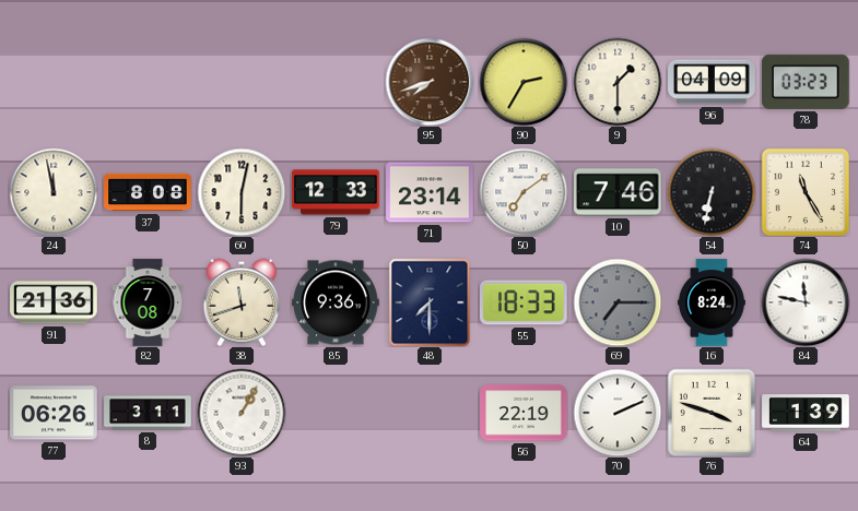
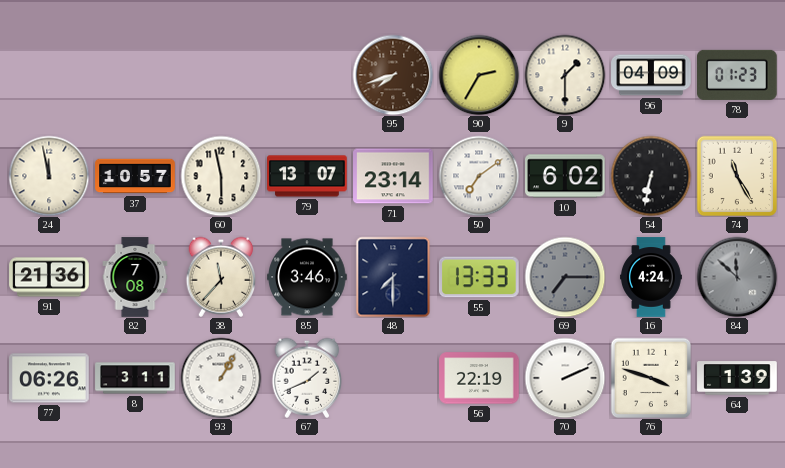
78: 03:23 -> 01:23
37: 8:08 -> 10:57
60: 6:02 -> 5:58
79: 12:33 -> 13:07
10: 7:46 -> 6:02
38: 11:42 -> 11:37
85: 9:36 -> 3:46
55: 18:33 -> 13:33
16: 8:24 -> 4:24
84: 11:47 -> 11:52
84 dial: white -> grey
67: none -> 1:41
